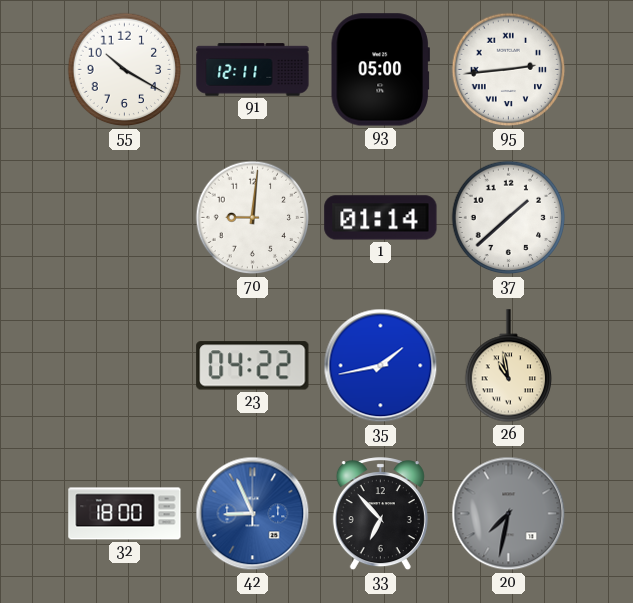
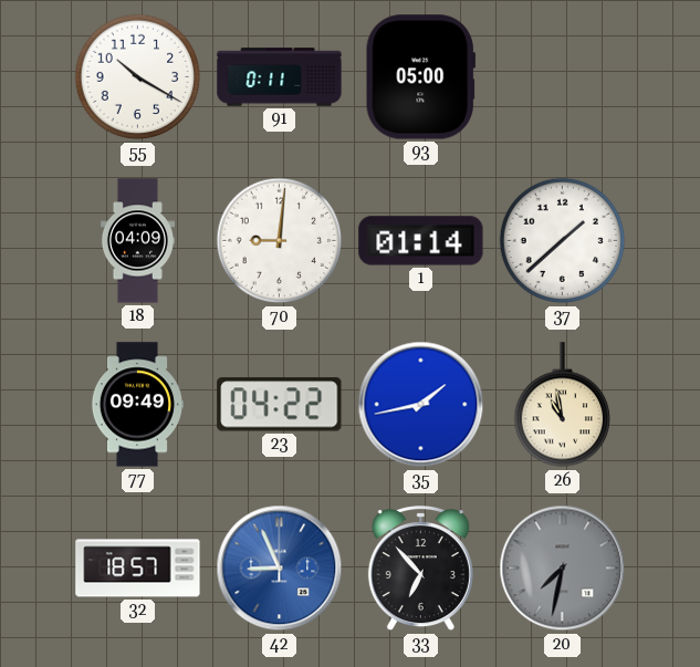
91: 12:11 -> 0:11
95: 2:44 -> none
18: none -> 04:09
77: none -> 09:49
32: 18:00 -> 18:57
